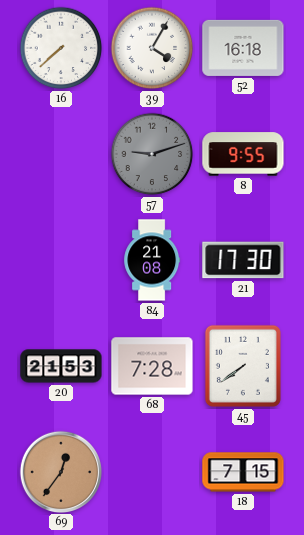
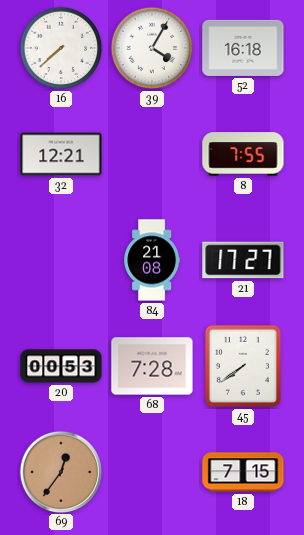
32: none -> 12:21
57: 9:12 -> none
8: 9:55 -> 7:55
21: 17:30 -> 17:27
20: 21:53 -> 00:53
